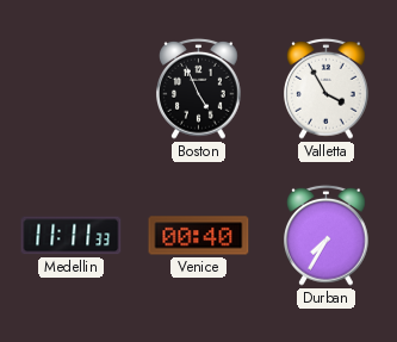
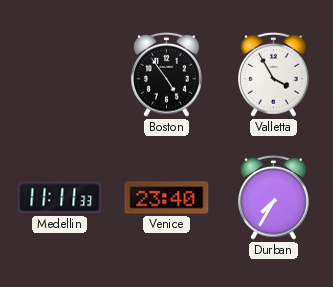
Boston: 4:56 -> 4:54
Venice: 00:40 -> 23:40
